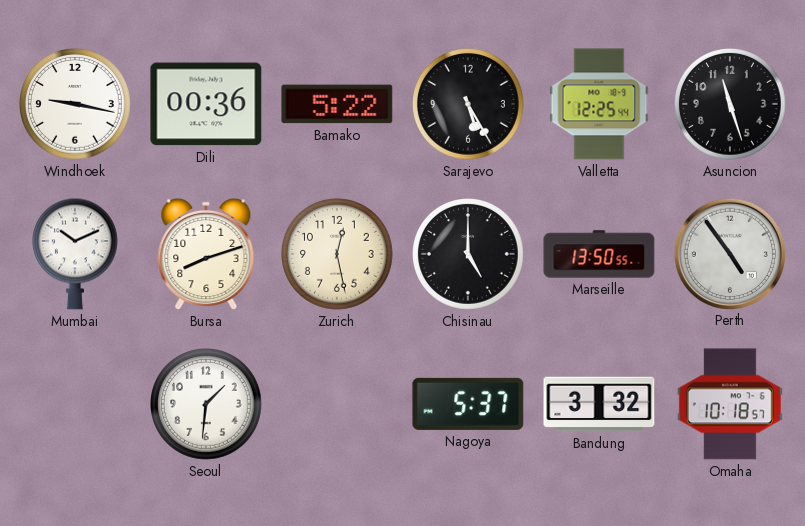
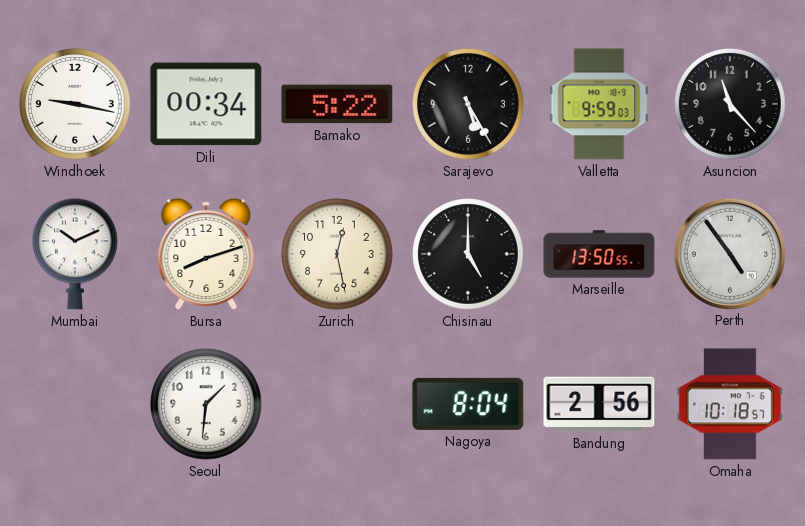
Dili: 00:36 -> 00:34
Valletta: 12:25 -> 9:59
Asuncion: 11:27 -> 11:23
Nagoya: 5:37 -> 8:04
Bandung: 3:32 -> 2:56
